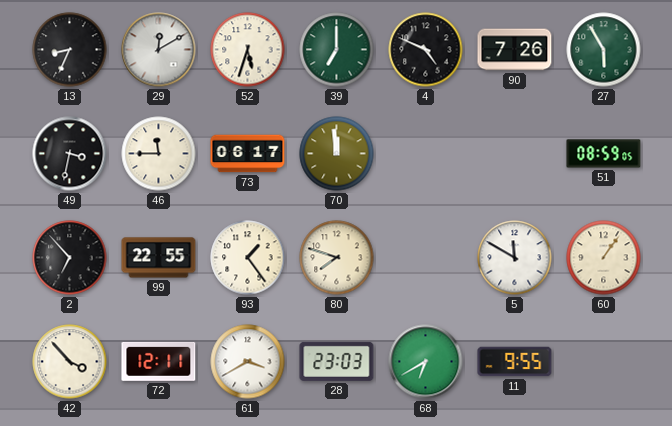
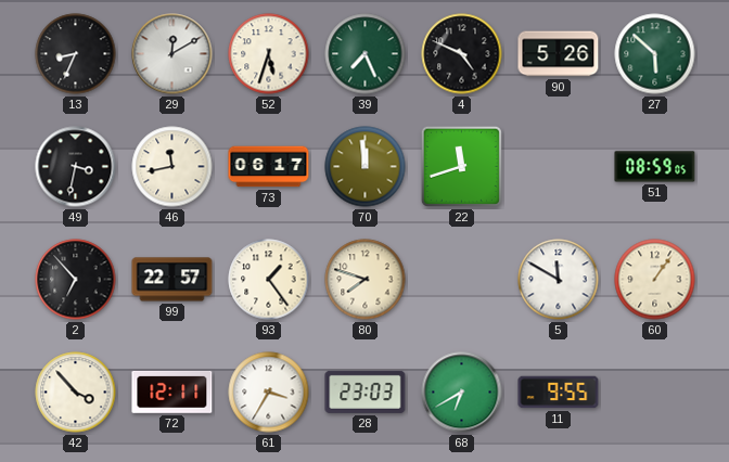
39: 7:00 -> 7:26
90: 7:26 -> 5:26
27: 5:55 -> 5:52
46: 11:45 -> 11:43
22: none -> 11:42
99: 22:55 -> 22:57
61: 3:40 -> 3:35
